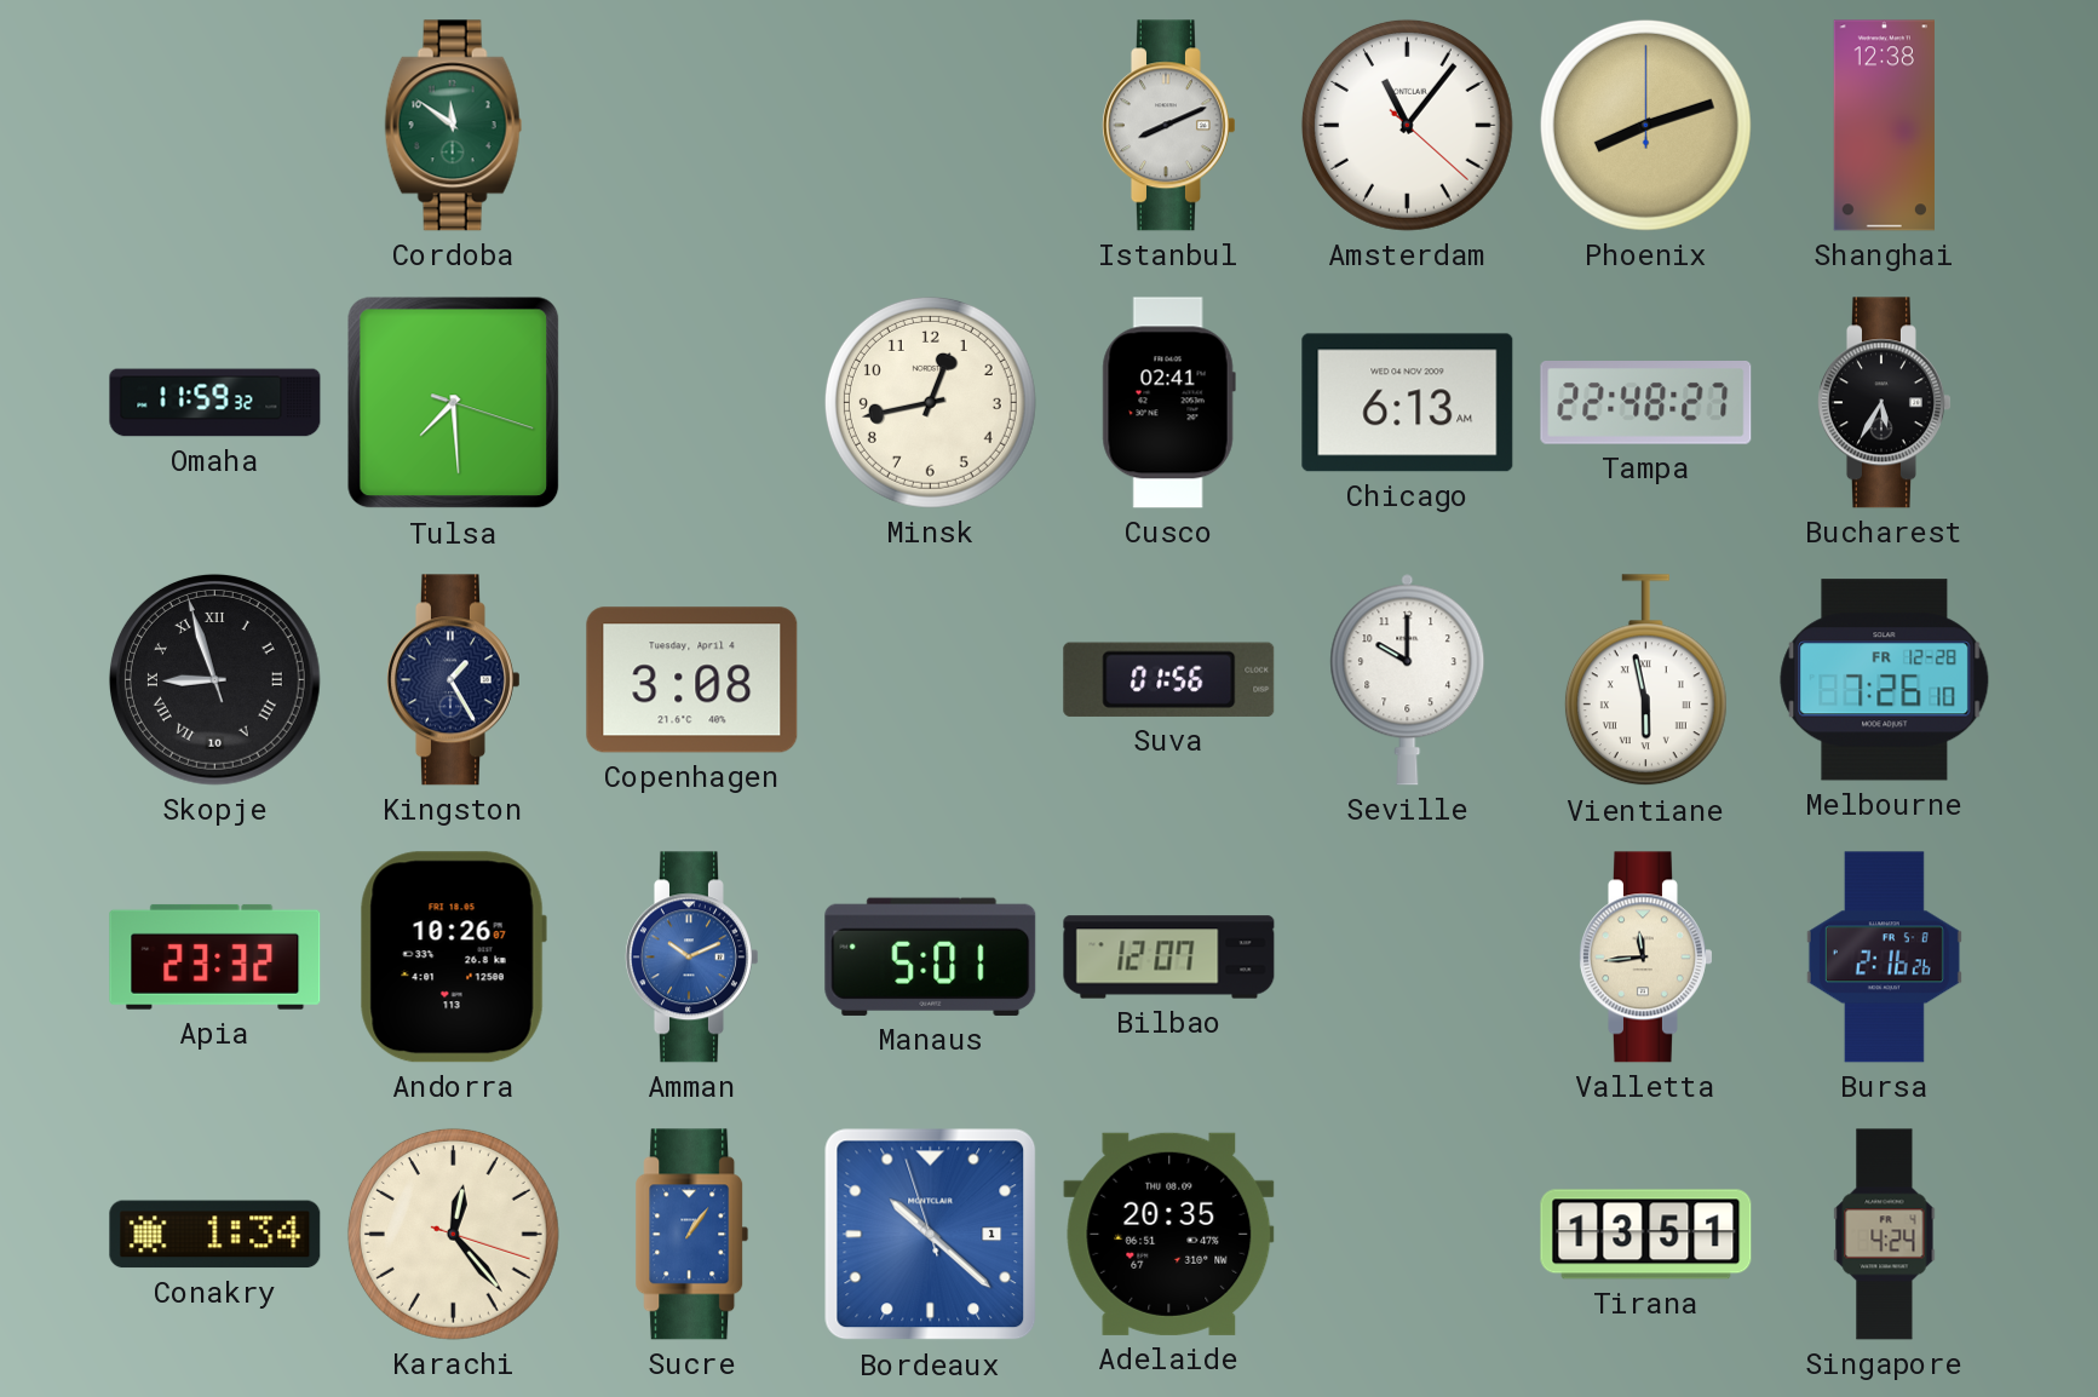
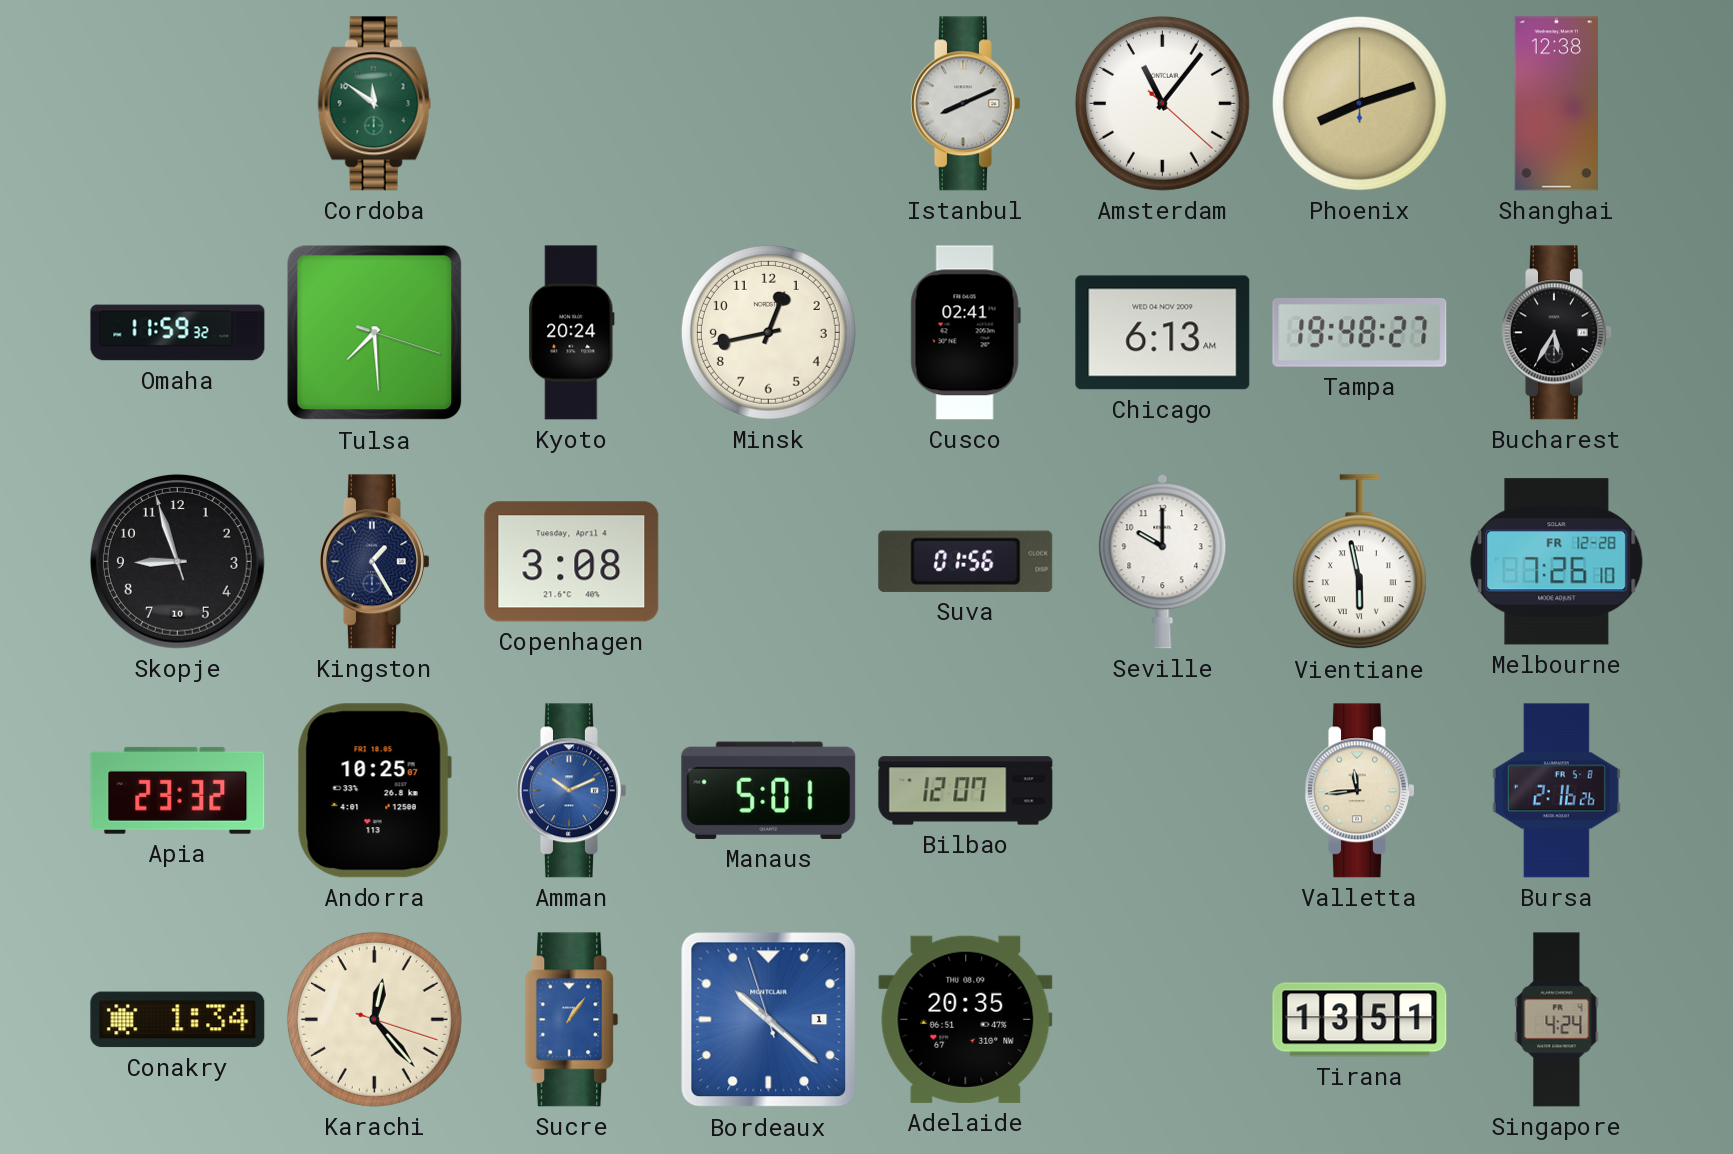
Kyoto: none -> 20:24
Tampa: 22:48 -> 19:48
Skopje numerals: Roman -> Arabic
Andorra: 10:26 -> 10:25
